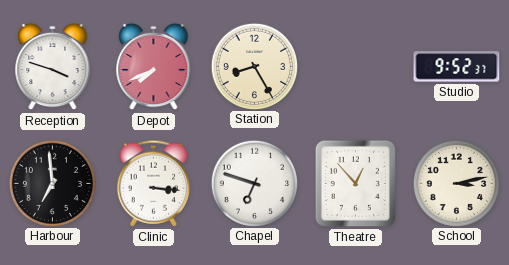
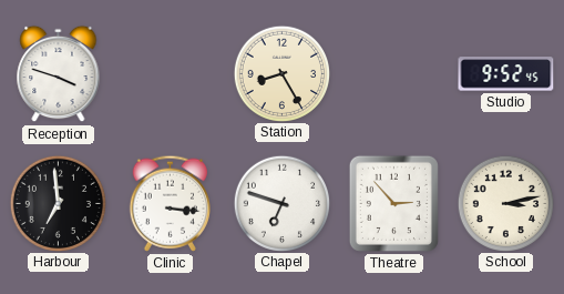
Depot: 7:41 -> none
Studio: 9:52:37 -> 9:52:45
Theatre: 12:53 -> 2:53
